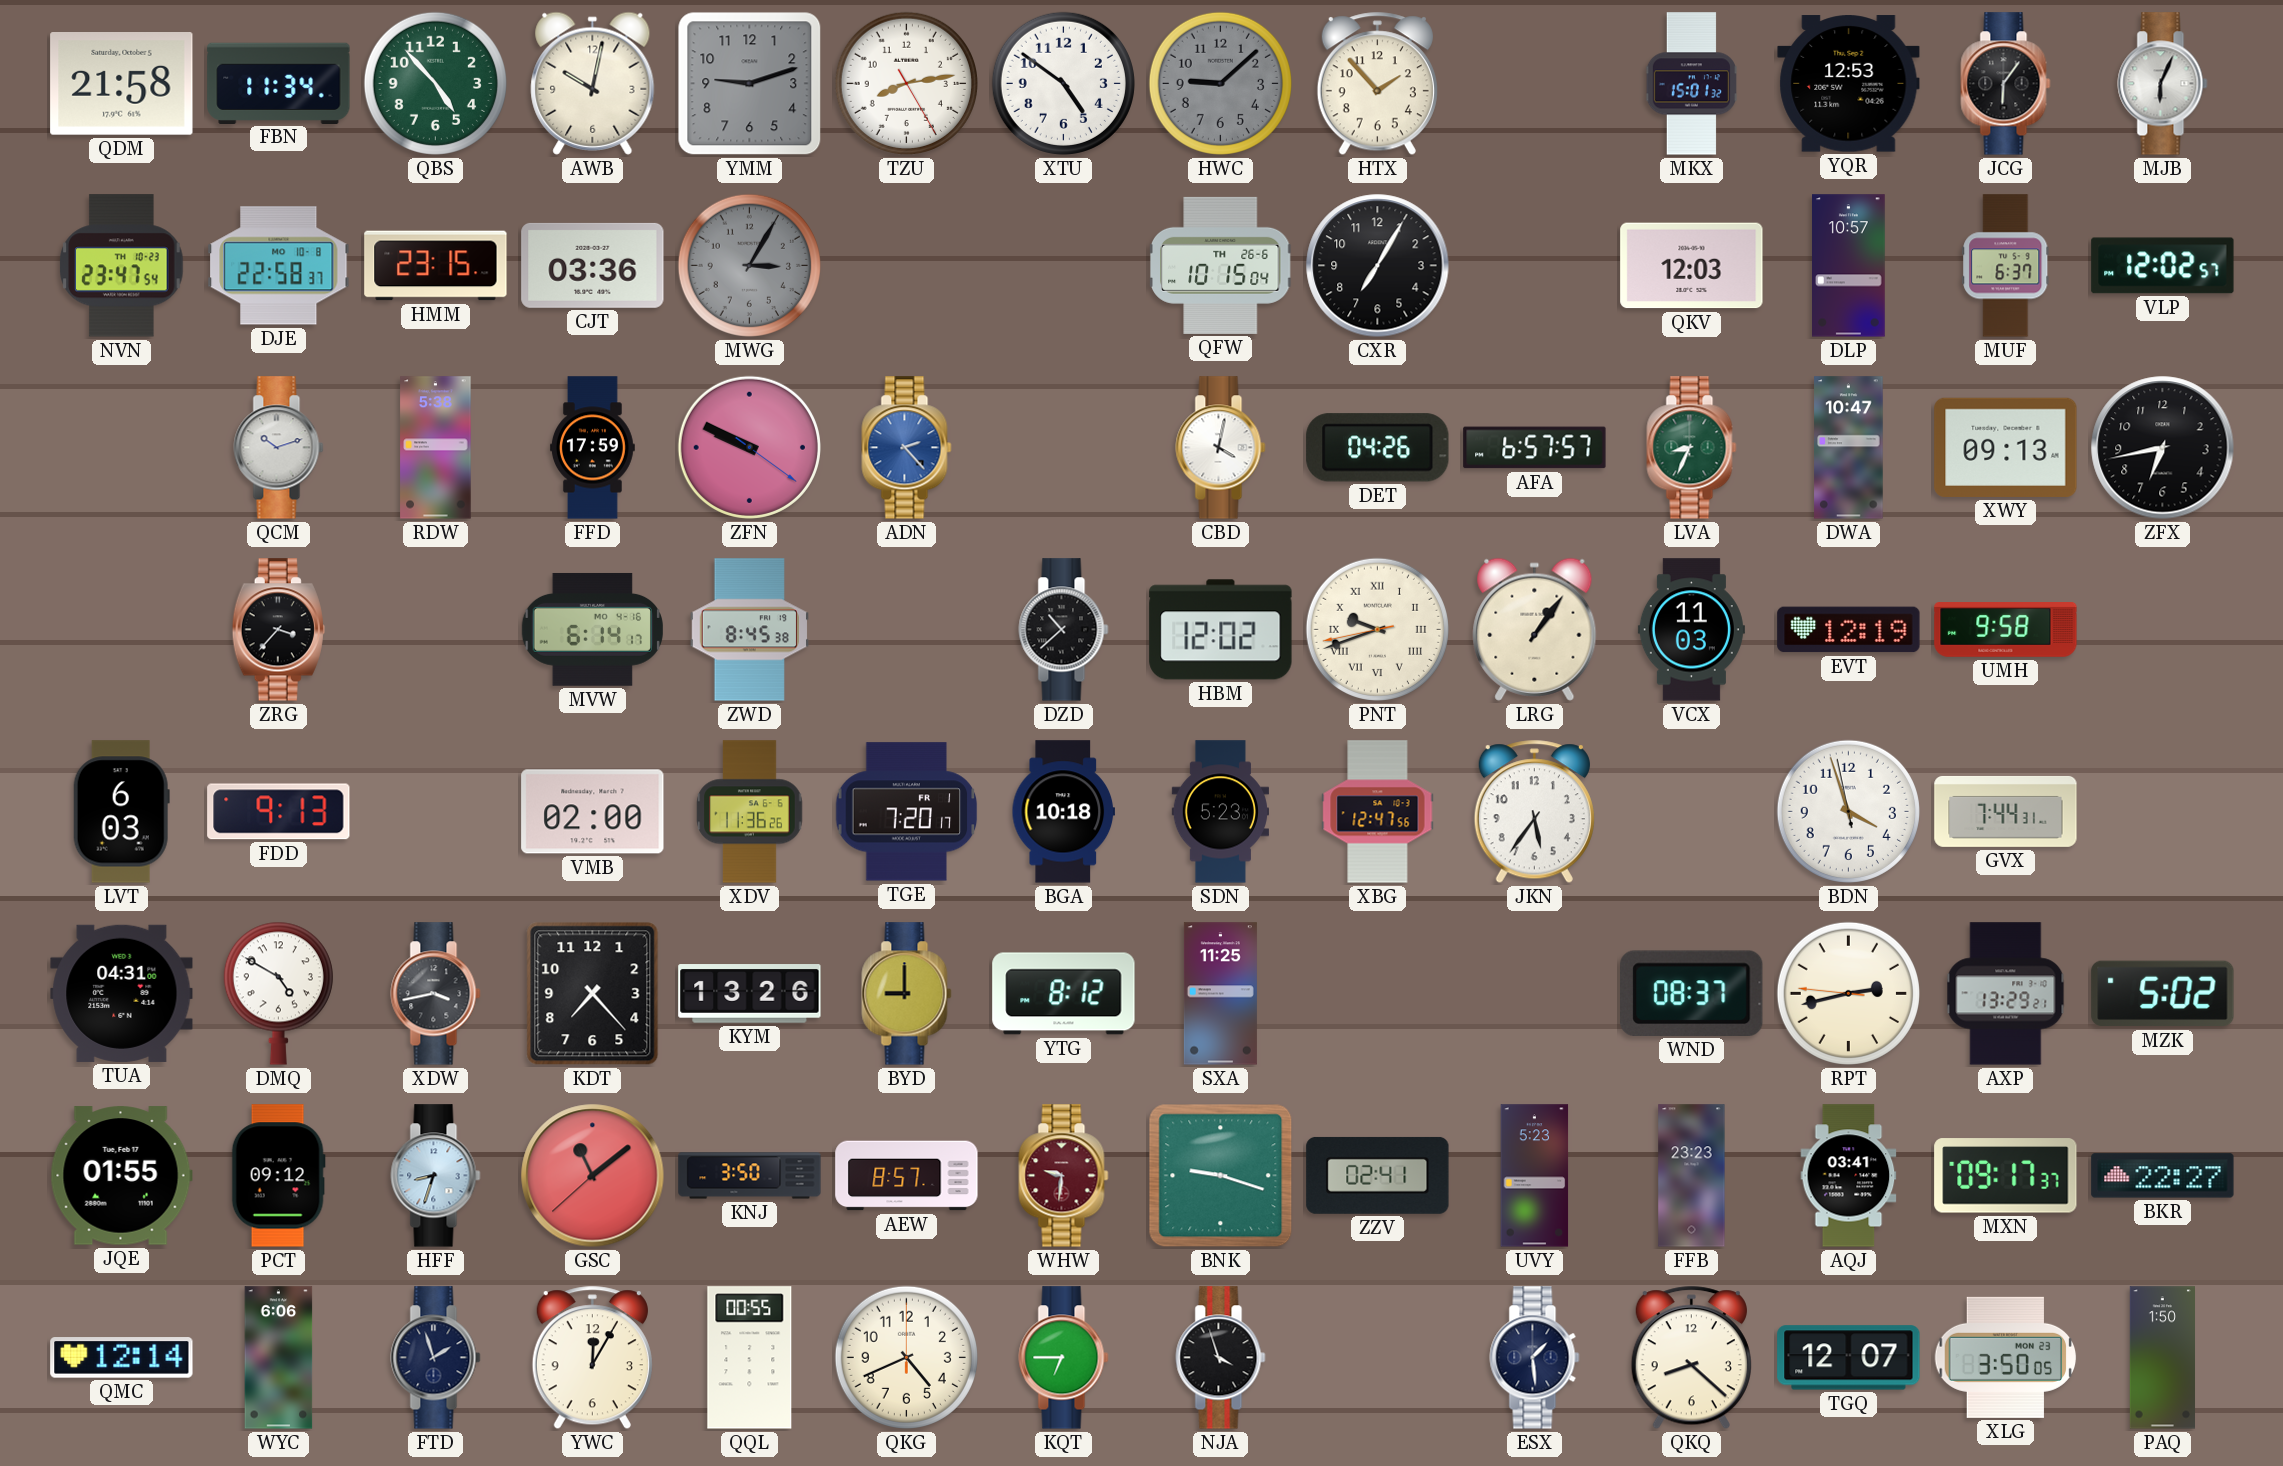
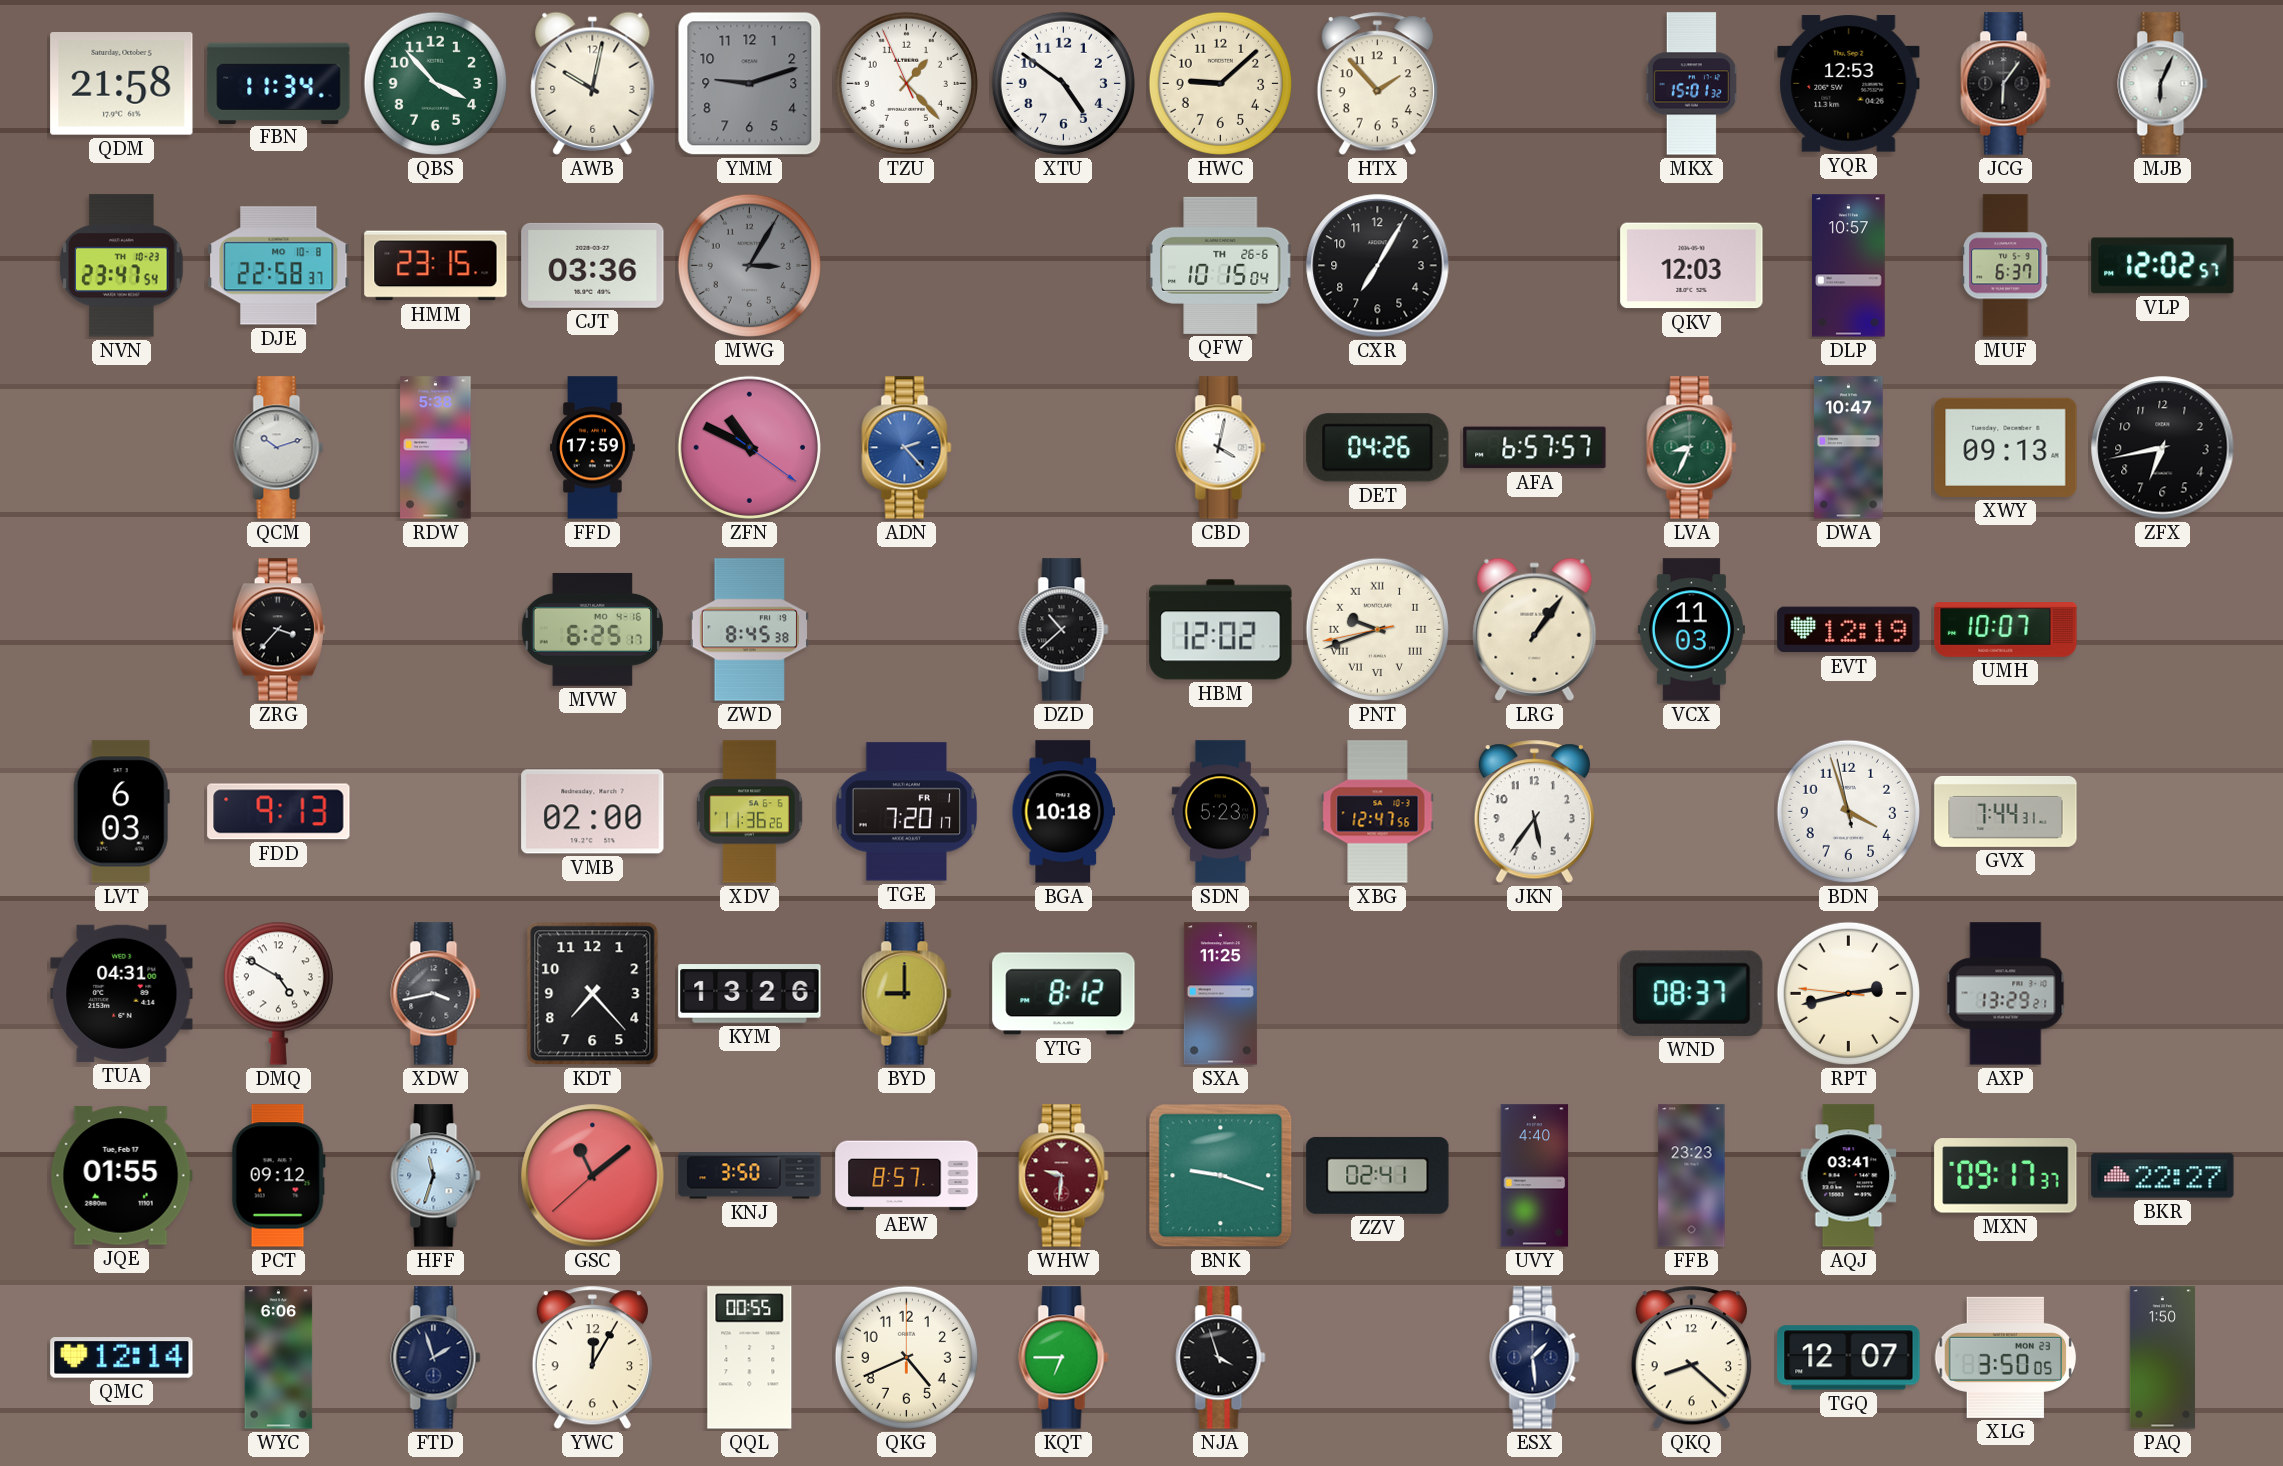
QBS: 4:53 -> 3:53
TZU: 8:13 -> 1:22
HWC dial: grey -> cream
ZFN: 9:49 -> 10:49
MVW: 6:14 -> 6:25
UMH: 9:58 -> 10:07
MZK: 5:02 -> none
HFF: 8:33 -> 11:33
UVY: 5:23 -> 4:40
